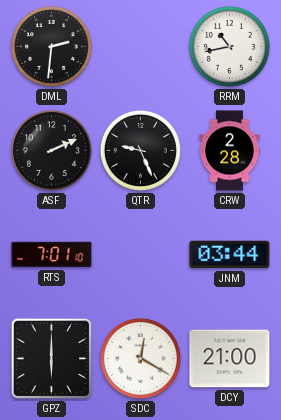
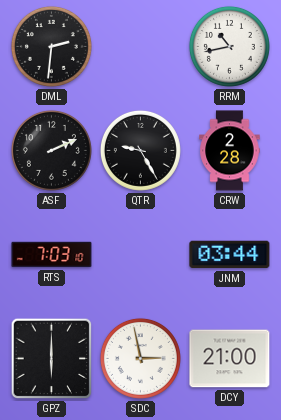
QTR: 9:26 -> 9:25
RTS: 7:01 -> 7:03
SDC: 12:20 -> 2:58
